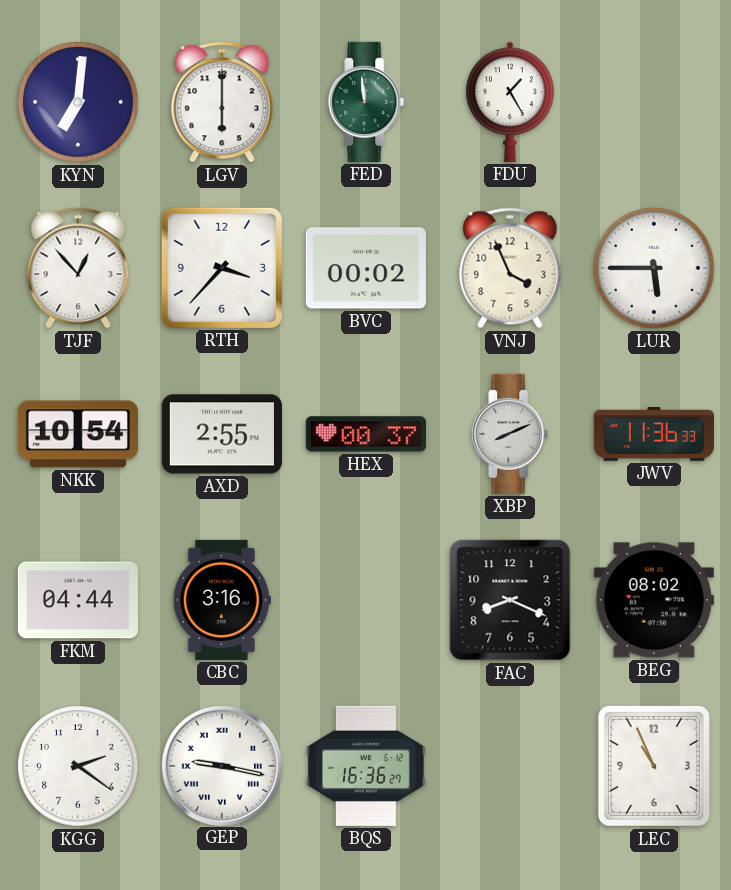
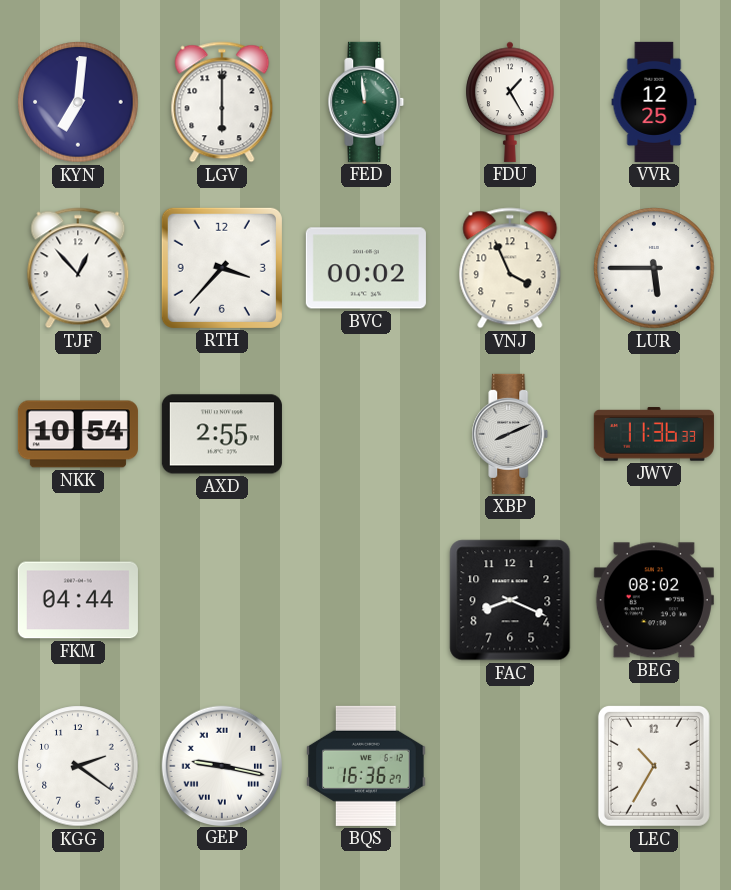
VVR: none -> 12:25
HEX: 00:37 -> none
CBC: 3:16 -> none
LEC: 10:56 -> 10:35
